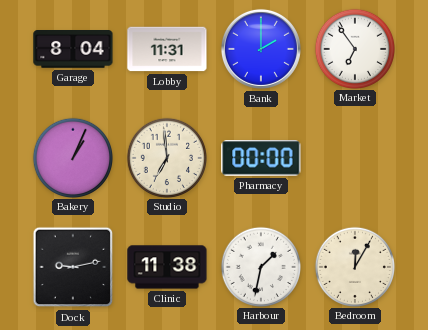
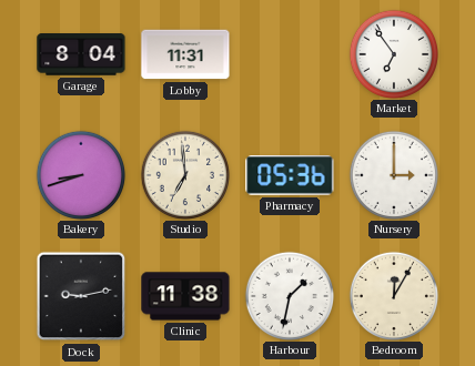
Bank: 2:00 -> none
Bakery: 1:04 -> 8:42
Pharmacy: 00:00 -> 05:36
Nursery: none -> 3:00
